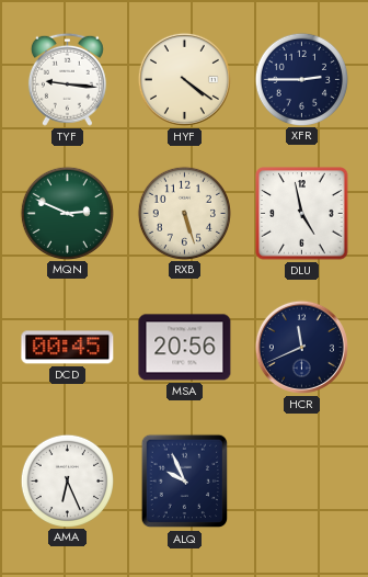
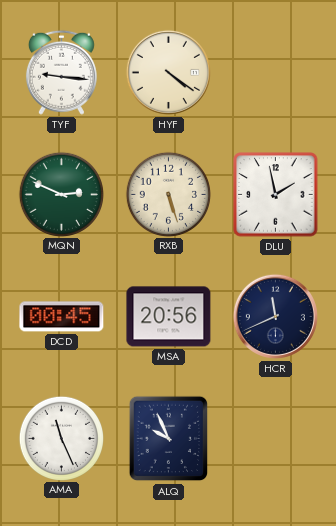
XFR: 2:45 -> none
DLU: 4:58 -> 1:58
AMA: 6:26 -> 11:26
